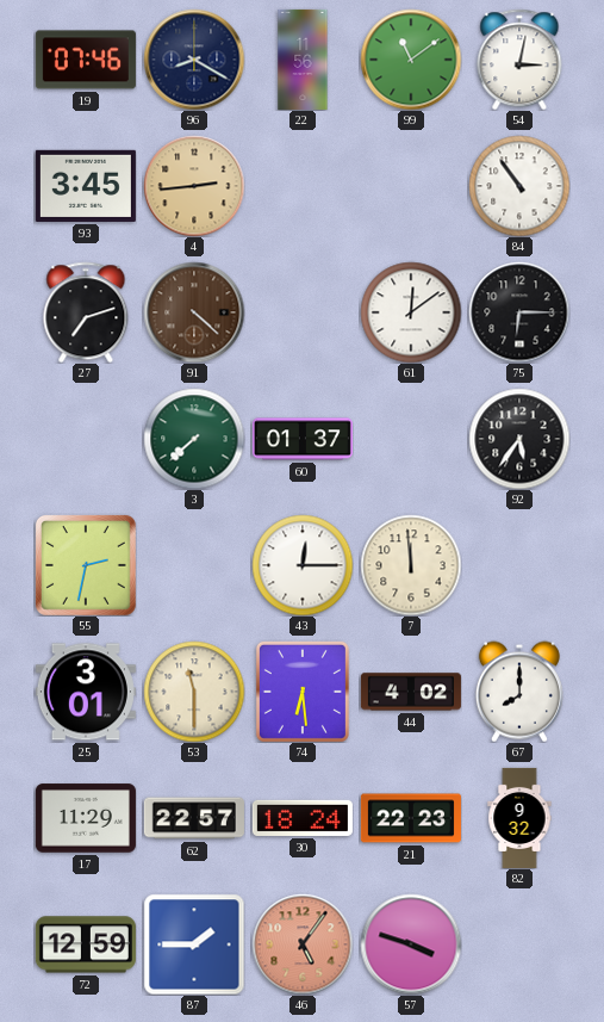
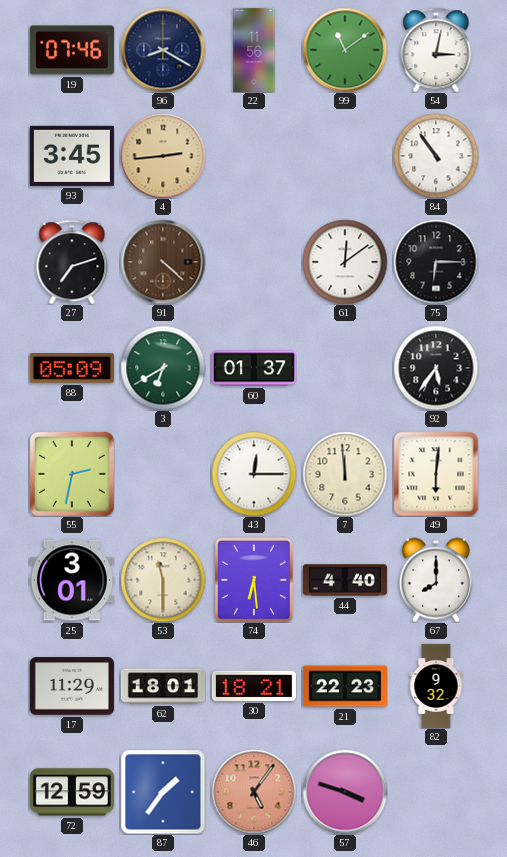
88: none -> 05:09
3: 7:38 -> 6:40
49: none -> 6:01
44: 4:02 -> 4:40
62: 22:57 -> 18:01
30: 18:24 -> 18:21
87: 1:45 -> 1:36
